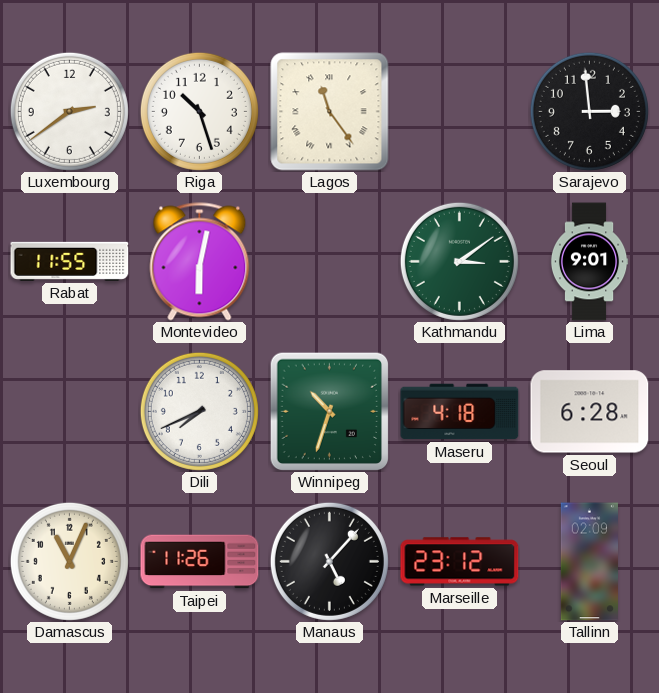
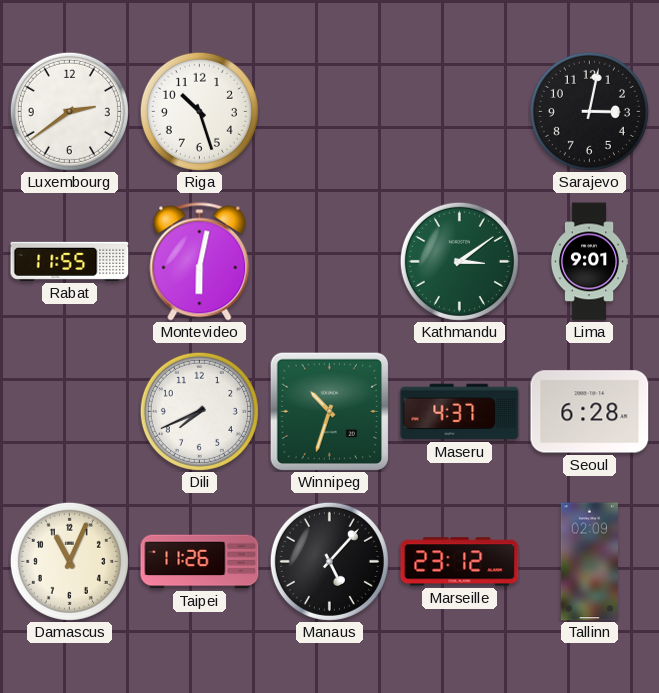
Lagos: 11:24 -> none
Sarajevo: 2:59 -> 3:02
Maseru: 4:18 -> 4:37
